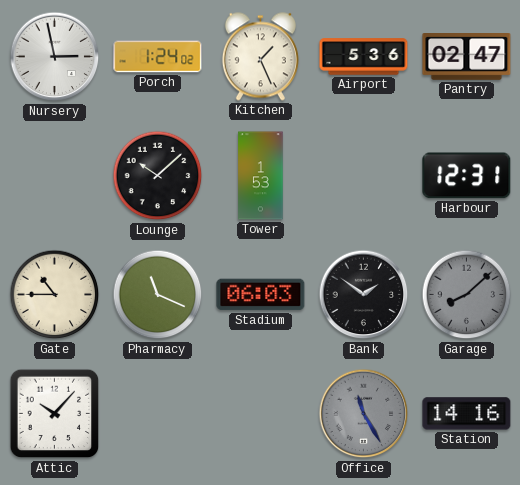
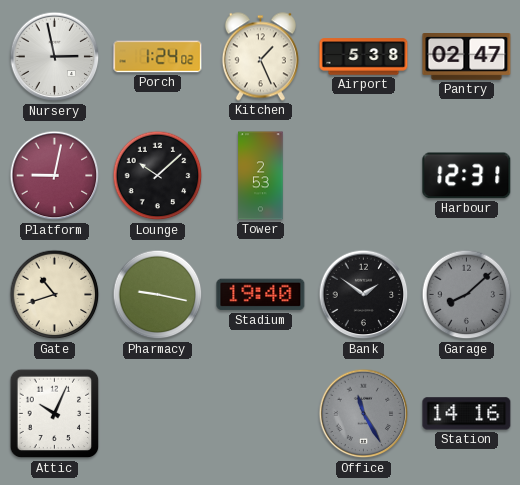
Airport: 5:36 -> 5:38
Platform: none -> 9:02
Tower: 1:53 -> 2:53
Gate: 10:45 -> 10:42
Pharmacy: 11:19 -> 9:17
Stadium: 06:03 -> 19:40
Attic: 10:07 -> 10:04
